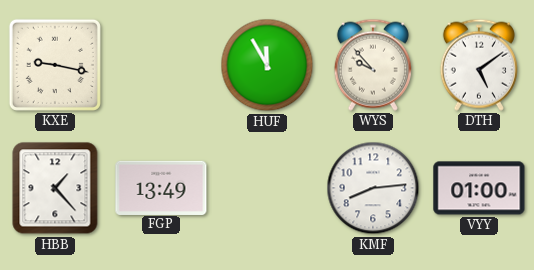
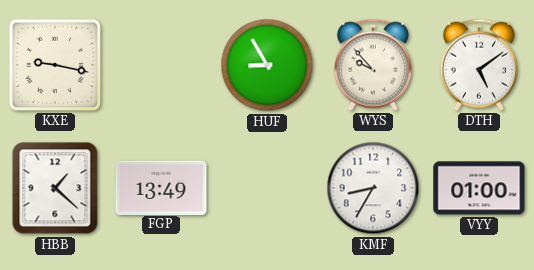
HUF: 11:55 -> 8:55
HBB: 1:23 -> 1:22
KMF: 8:14 -> 8:35
